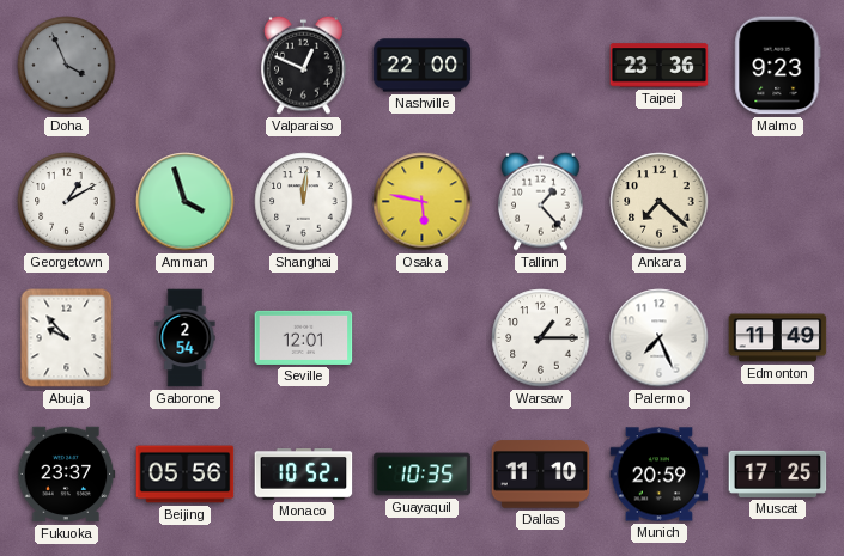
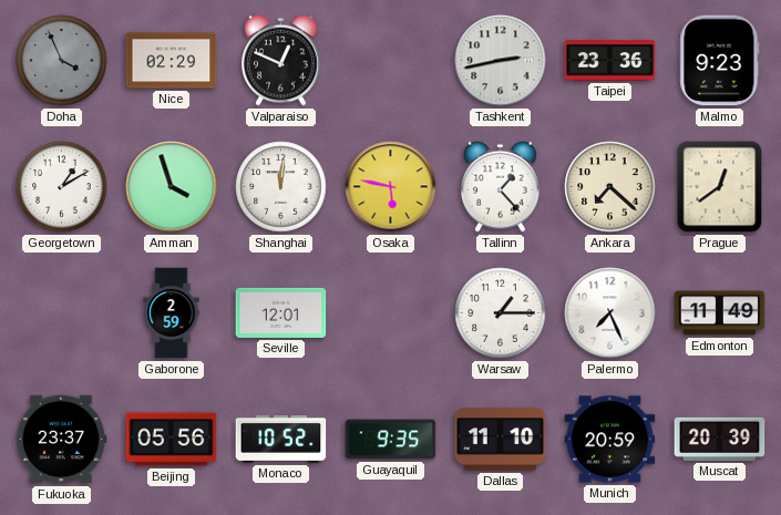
Nice: none -> 02:29
Nashville: 22:00 -> none
Tashkent: none -> 2:43
Prague: none -> 12:39
Abuja: 9:53 -> none
Gaborone: 2:54 -> 2:59
Guayaquil: 10:35 -> 9:35
Muscat: 17:25 -> 20:39
